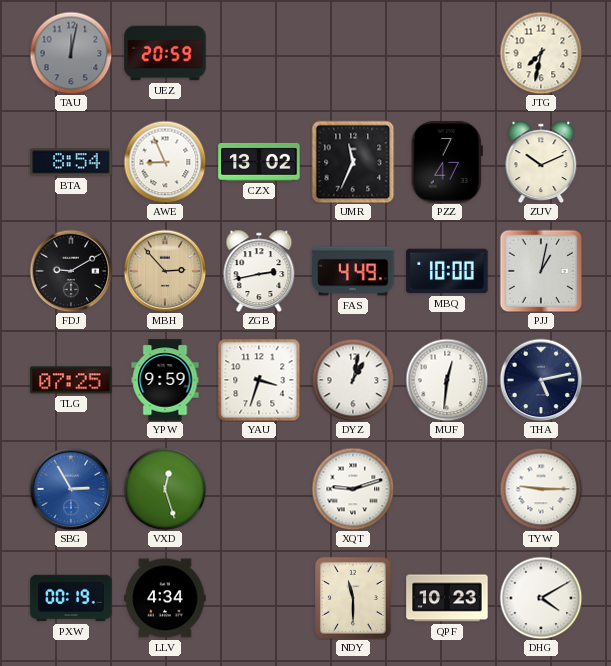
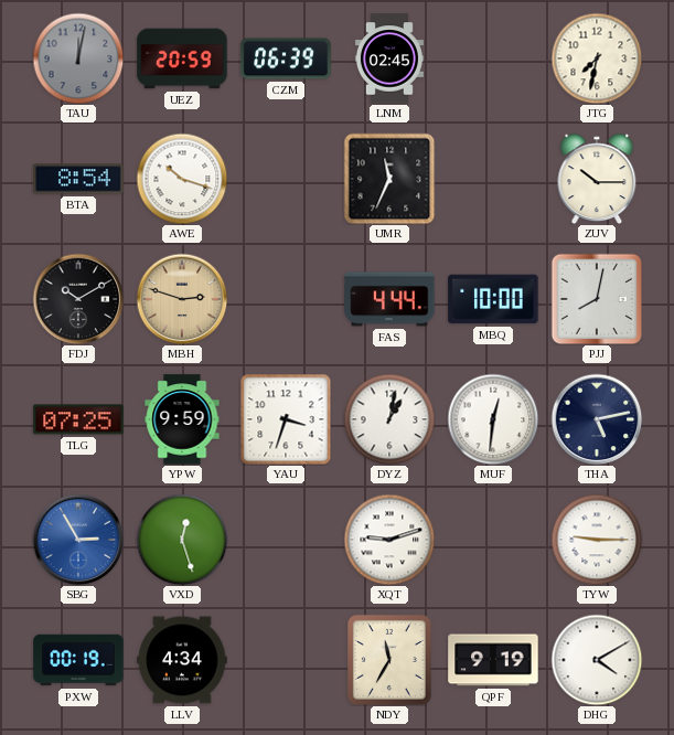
CZM: none -> 06:39
LNM: none -> 02:45
AWE: 8:56 -> 10:18
CZX: 13:02 -> none
PZZ: 7:47 -> none
ZUV: 10:11 -> 10:15
FDJ: 9:10 -> 10:10
MBH: 2:53 -> 2:48
ZGB: 2:43 -> none
FAS: 4:49 -> 4:44
PJJ: 1:02 -> 8:02
NDY: 11:30 -> 11:35
QPF: 10:23 -> 9:19
